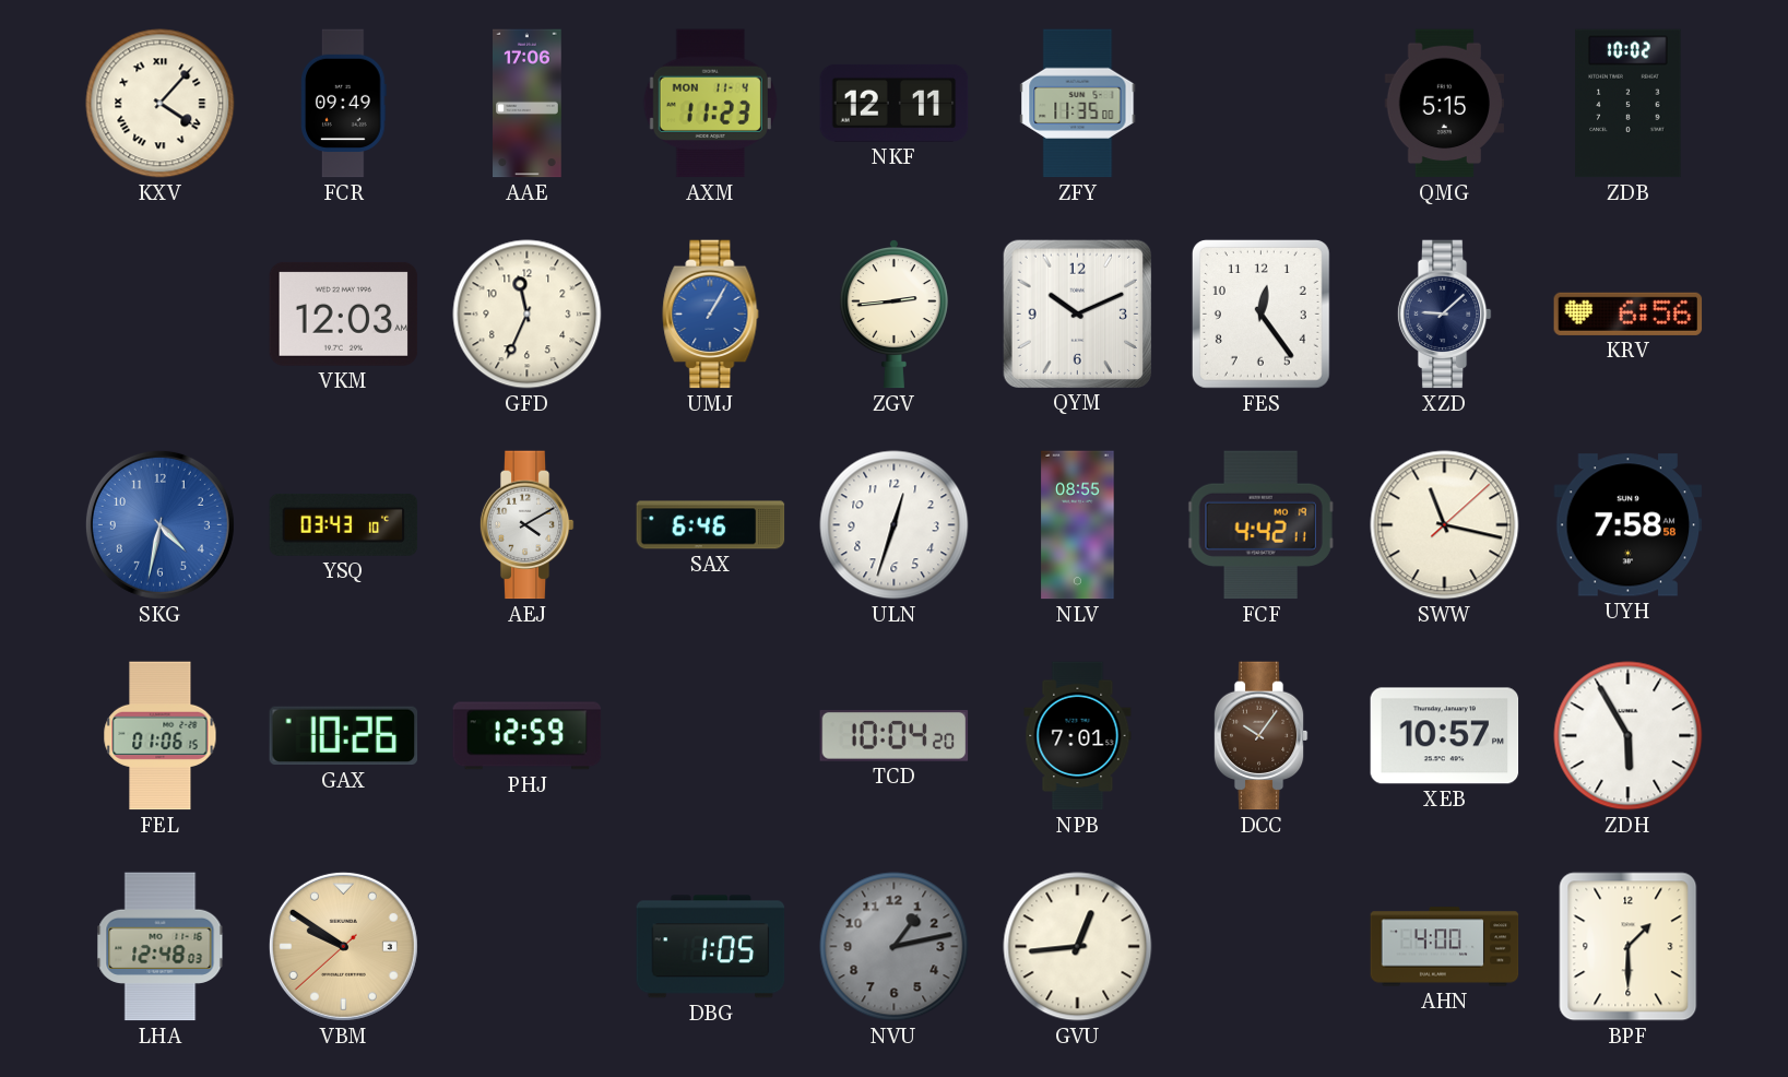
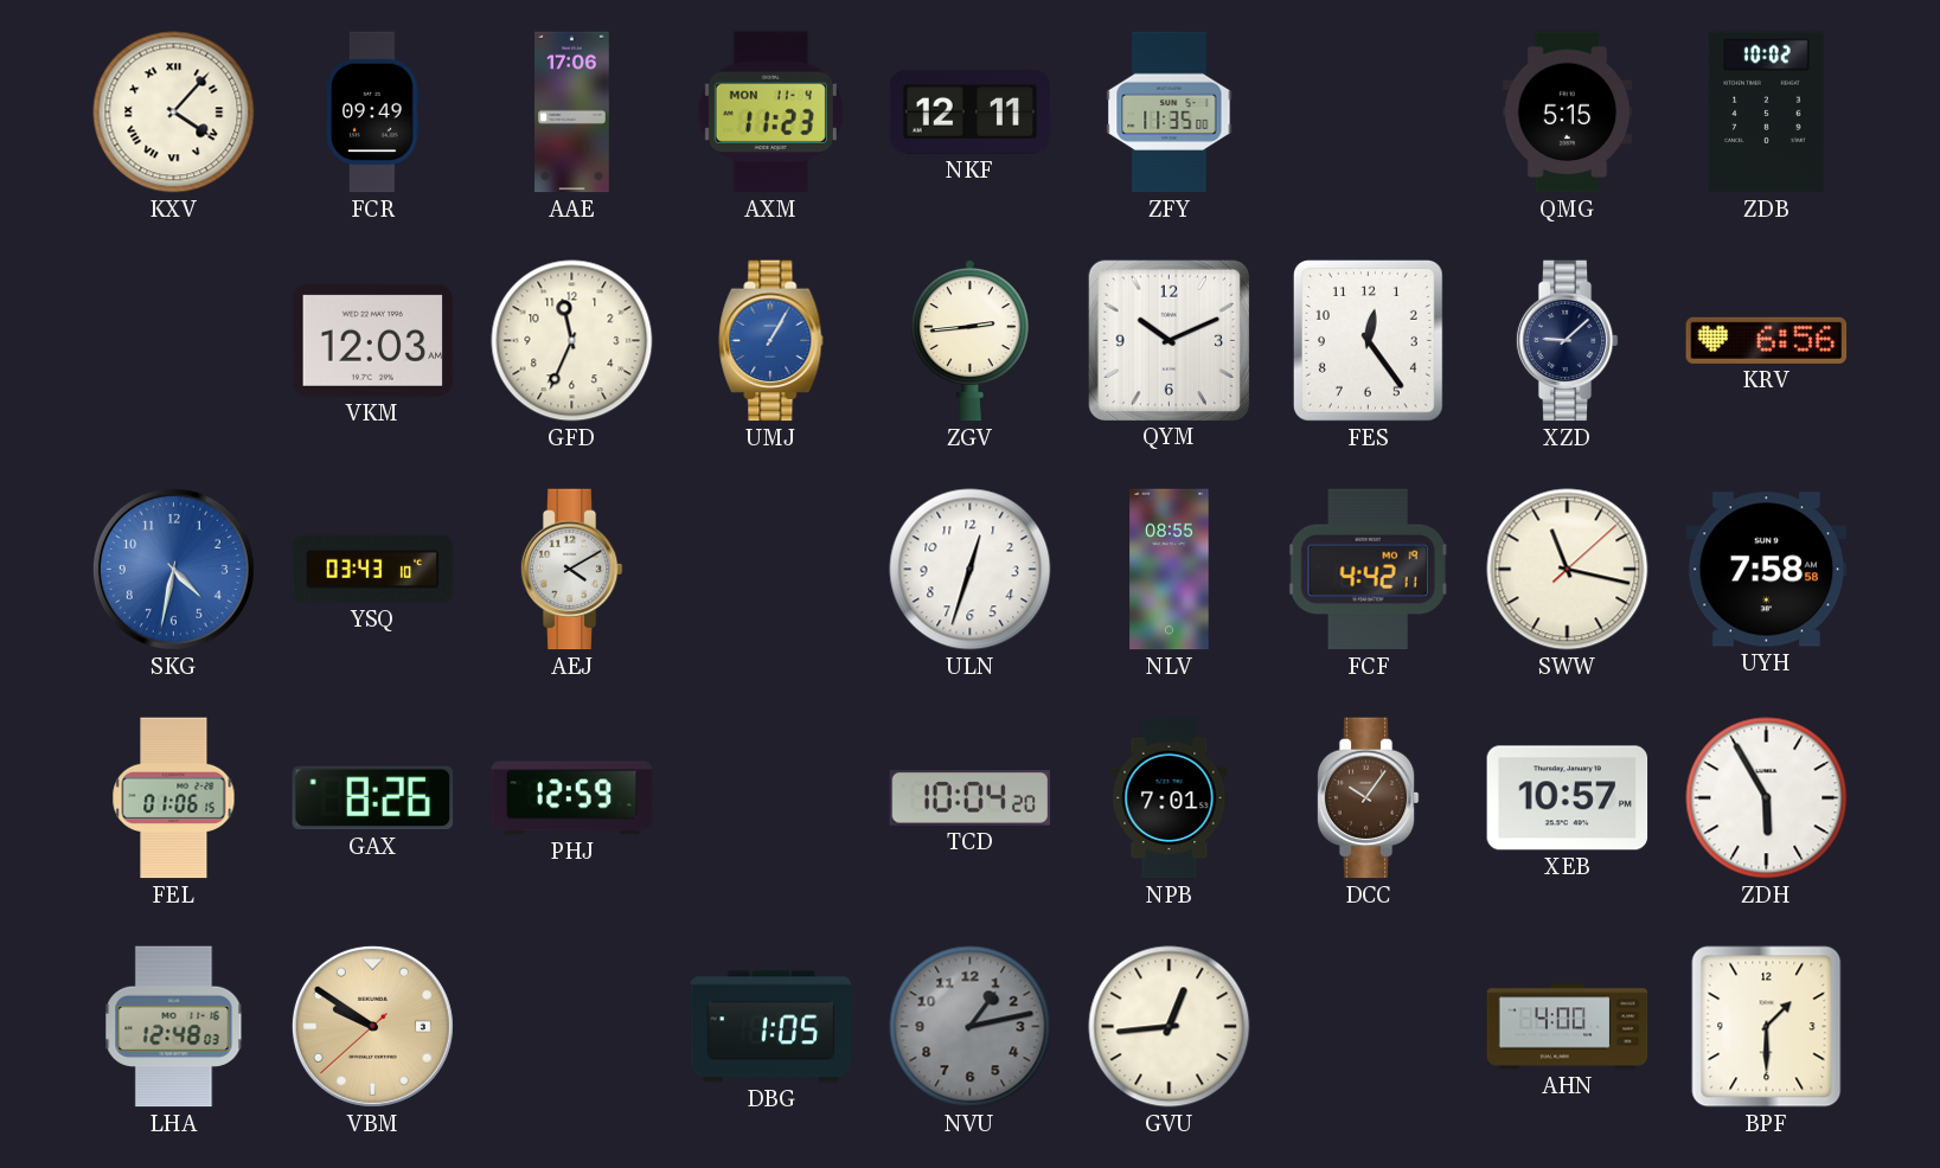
SAX: 6:46 -> none
GAX: 10:26 -> 8:26
